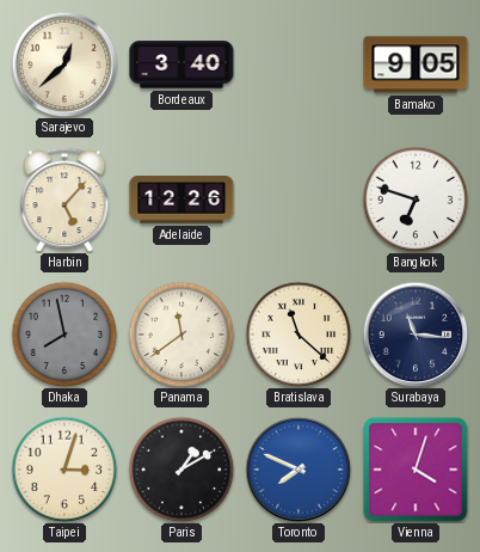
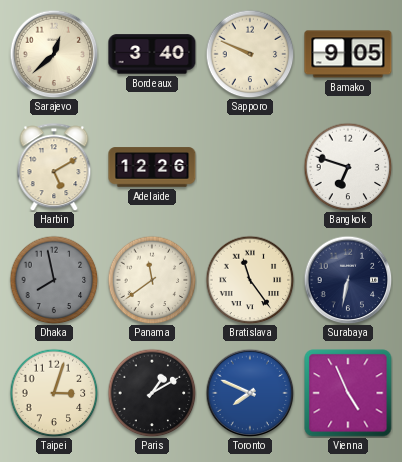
Sapporo: none -> 9:49
Harbin: 5:07 -> 5:10
Bratislava: 11:22 -> 11:24
Surabaya: 11:16 -> 6:32
Vienna: 4:03 -> 4:56
